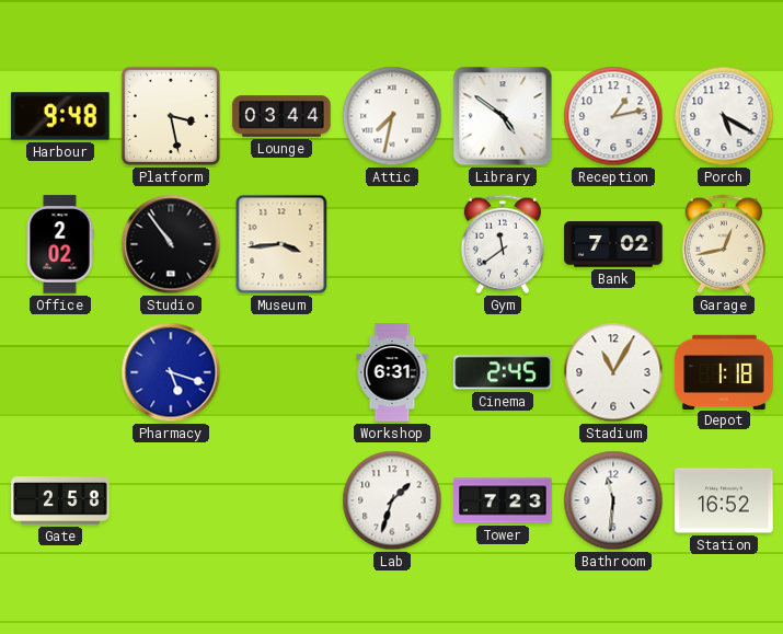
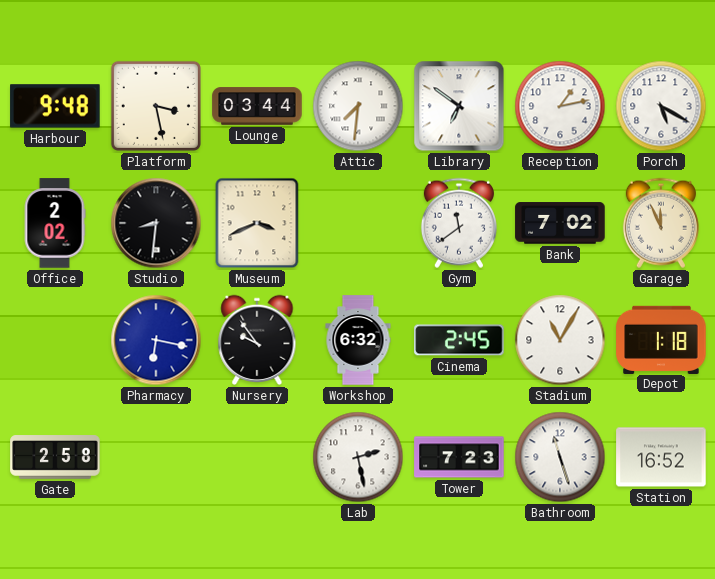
Attic: 7:32 -> 7:31
Library: 4:51 -> 6:51
Studio: 10:54 -> 8:31
Museum: 3:44 -> 3:41
Garage: 12:43 -> 11:56
Pharmacy: 5:18 -> 6:17
Nursery: none -> 9:54
Workshop: 6:31 -> 6:32
Lab: 1:33 -> 2:28
Bathroom: 11:31 -> 11:27
